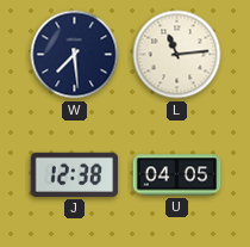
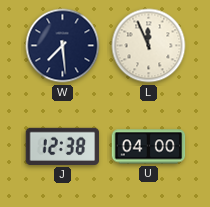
L: 11:14 -> 11:56
U: 04:05 -> 04:00
